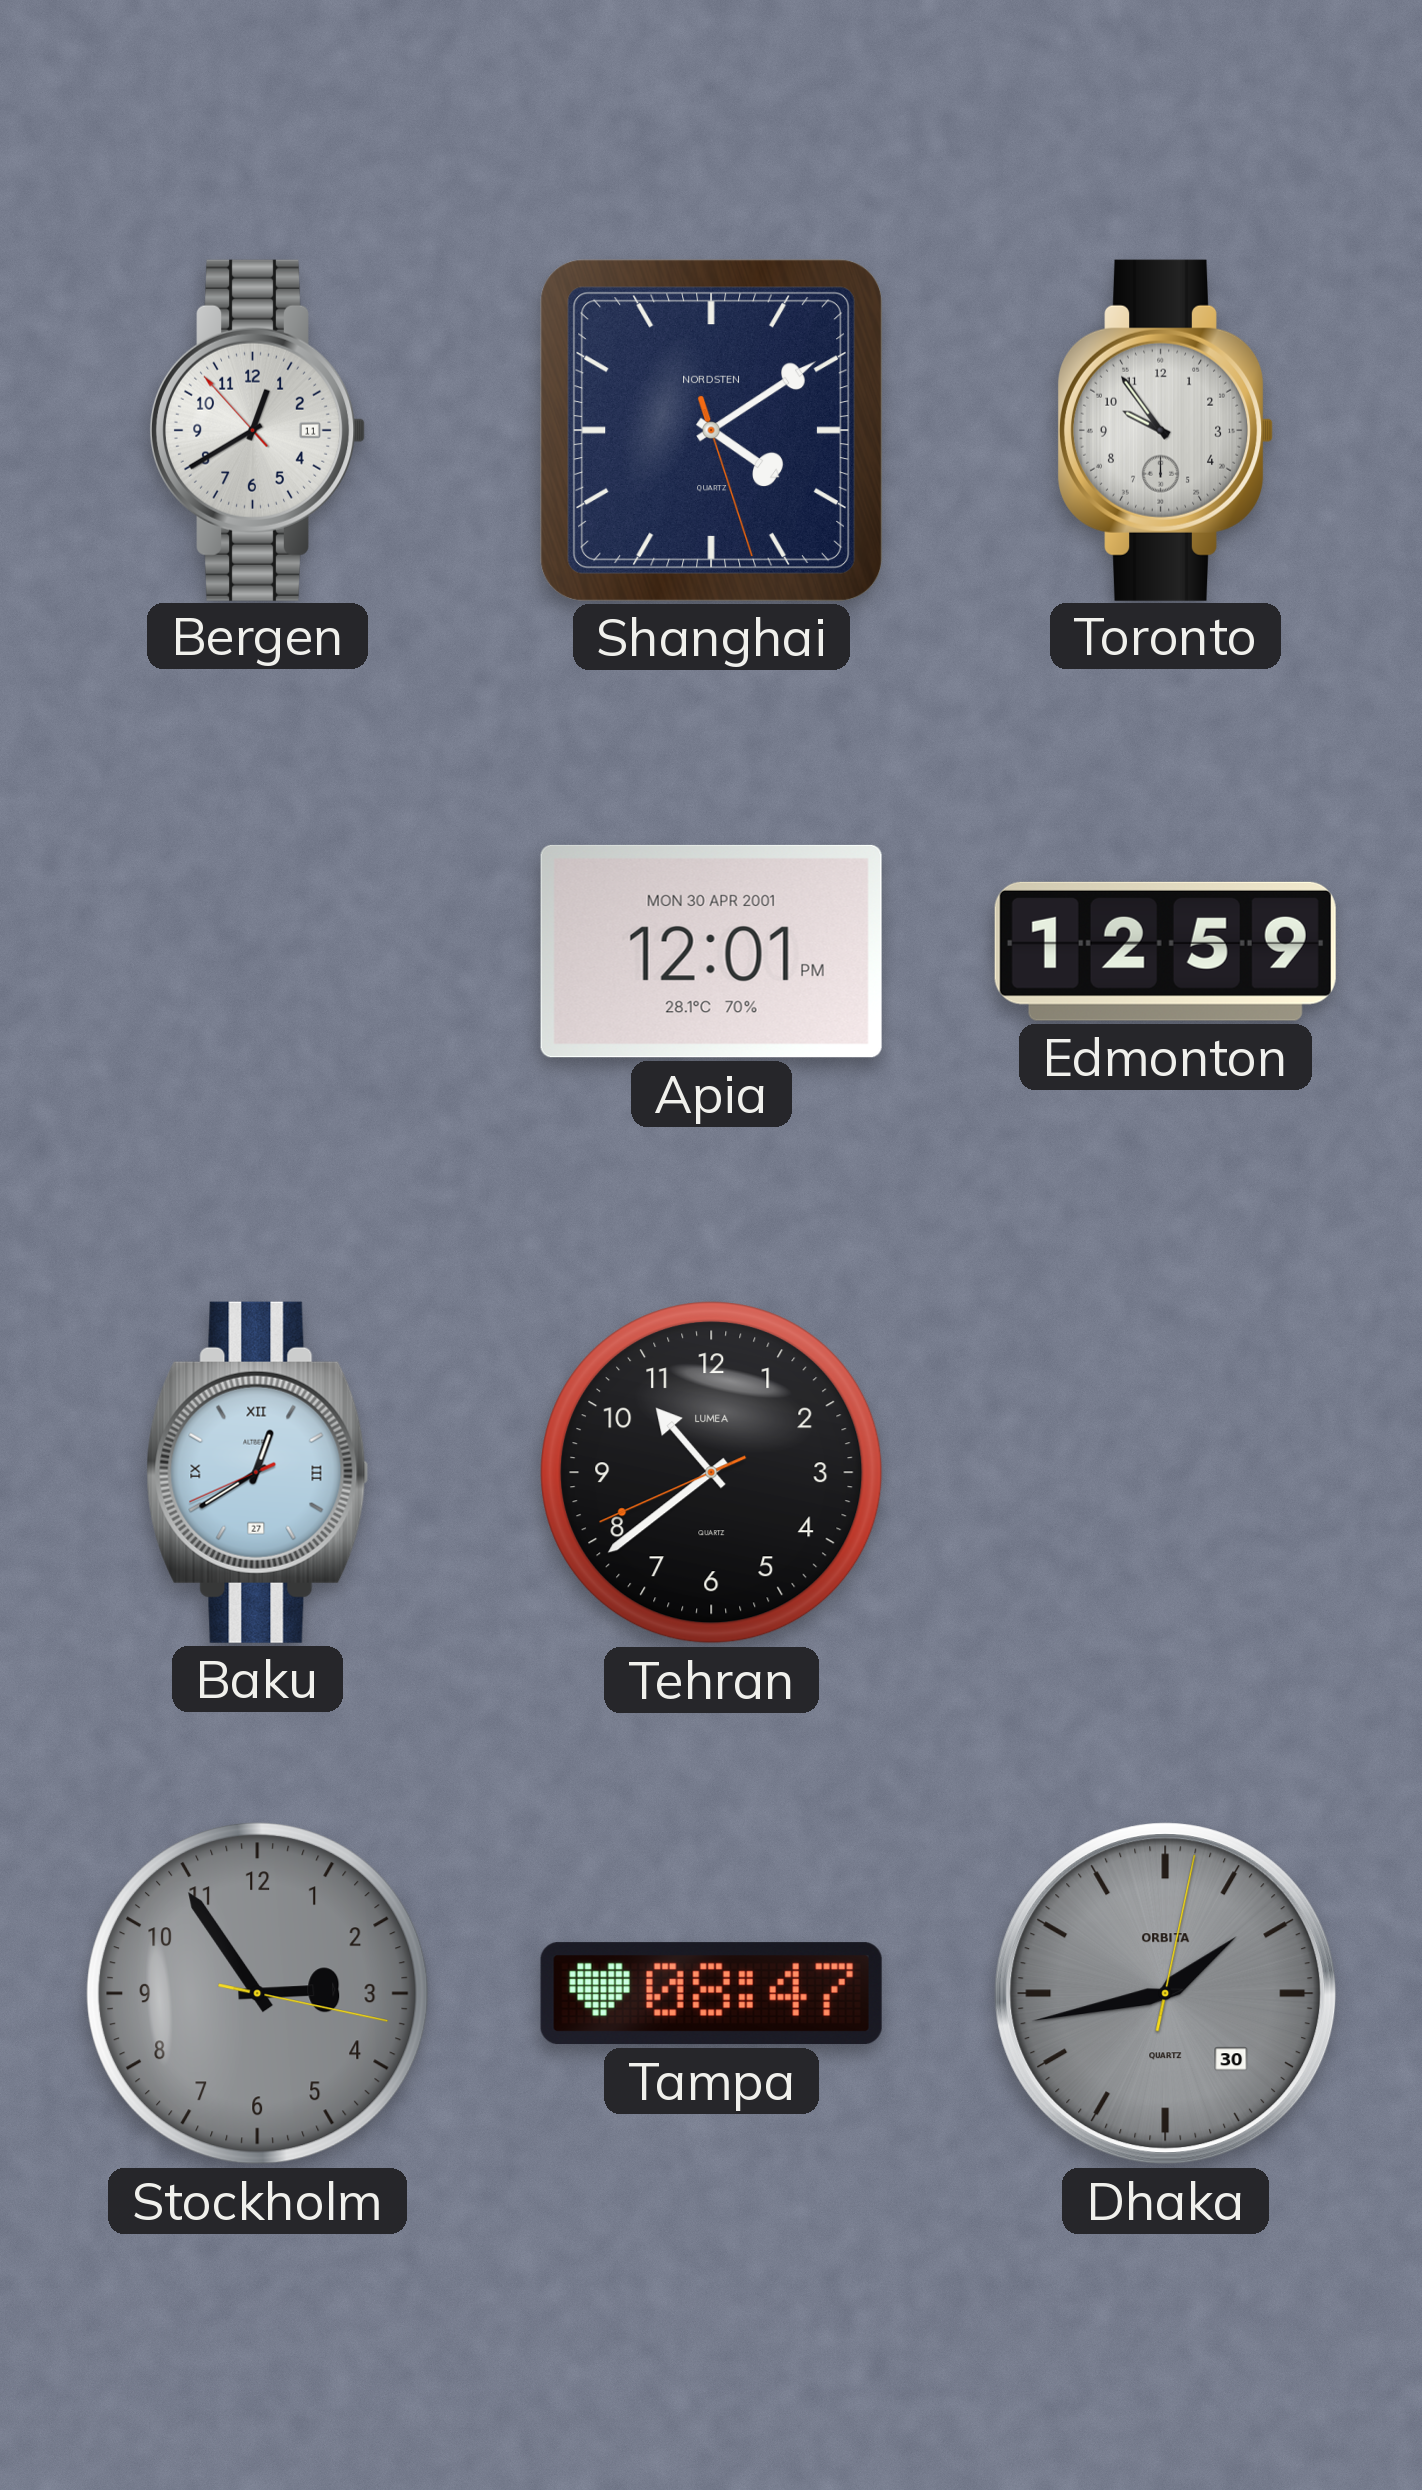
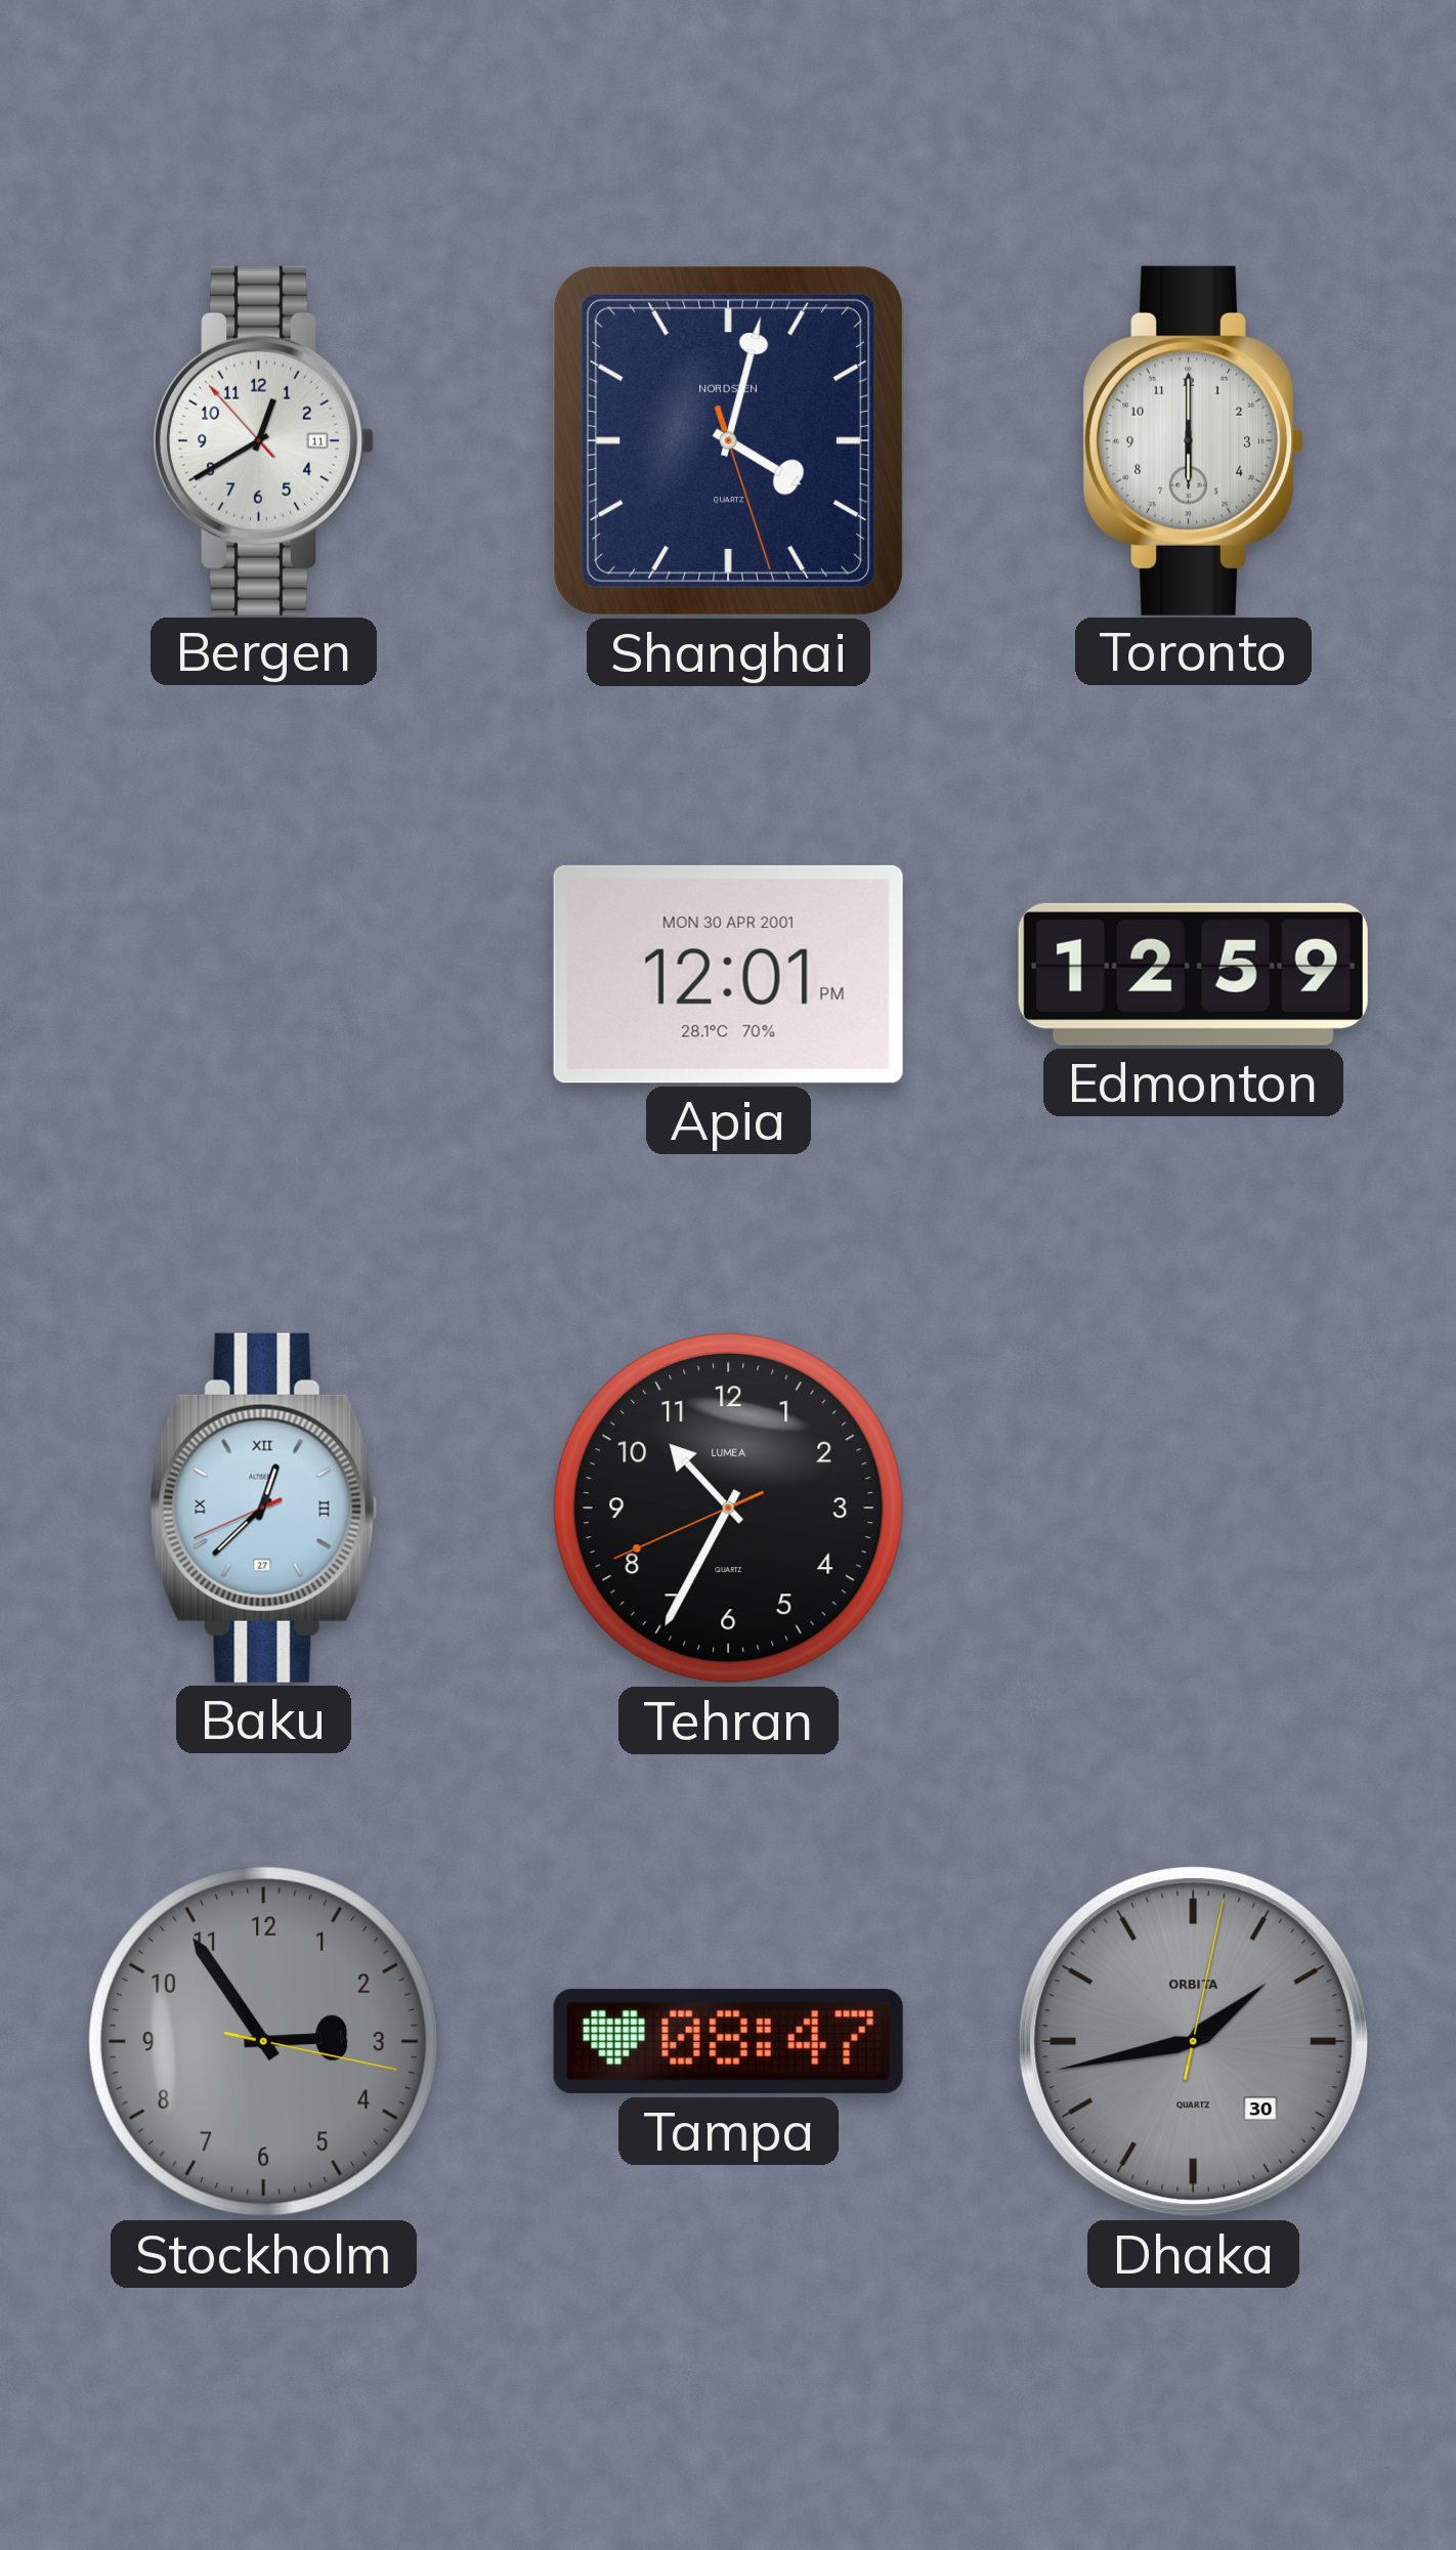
Shanghai: 4:09 -> 4:02
Toronto: 9:54 -> 6:00
Baku: 12:39 -> 12:37
Tehran: 10:38 -> 10:34
